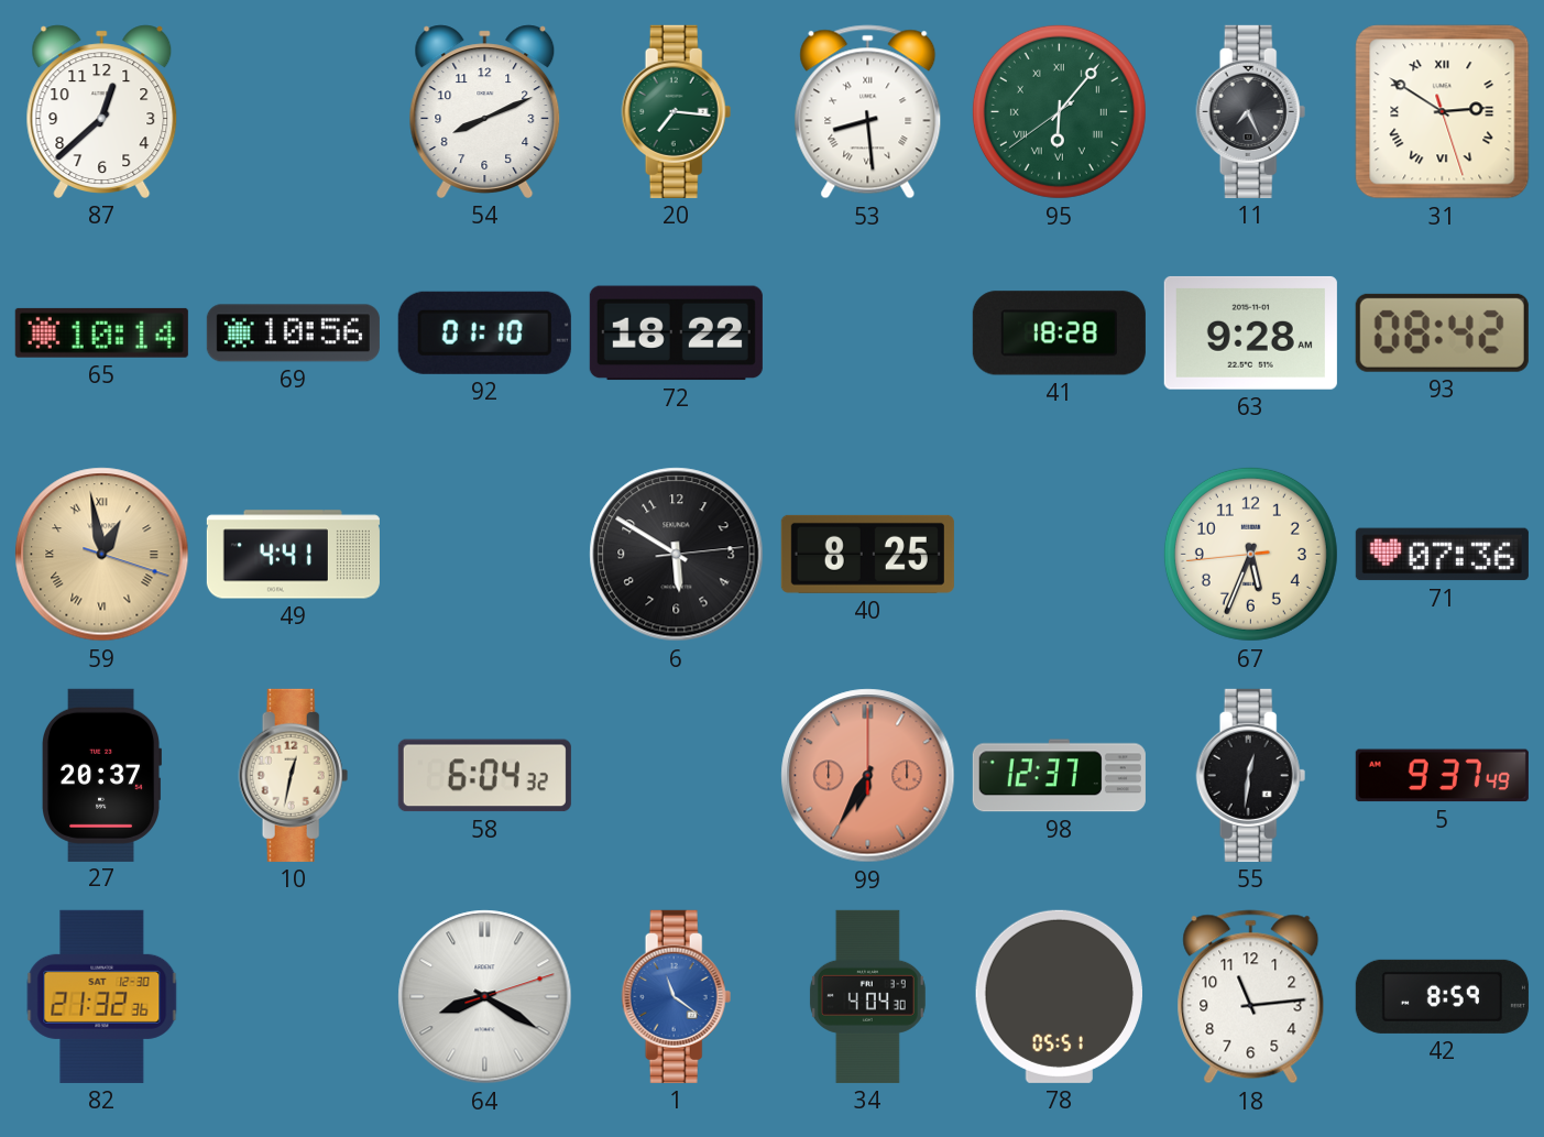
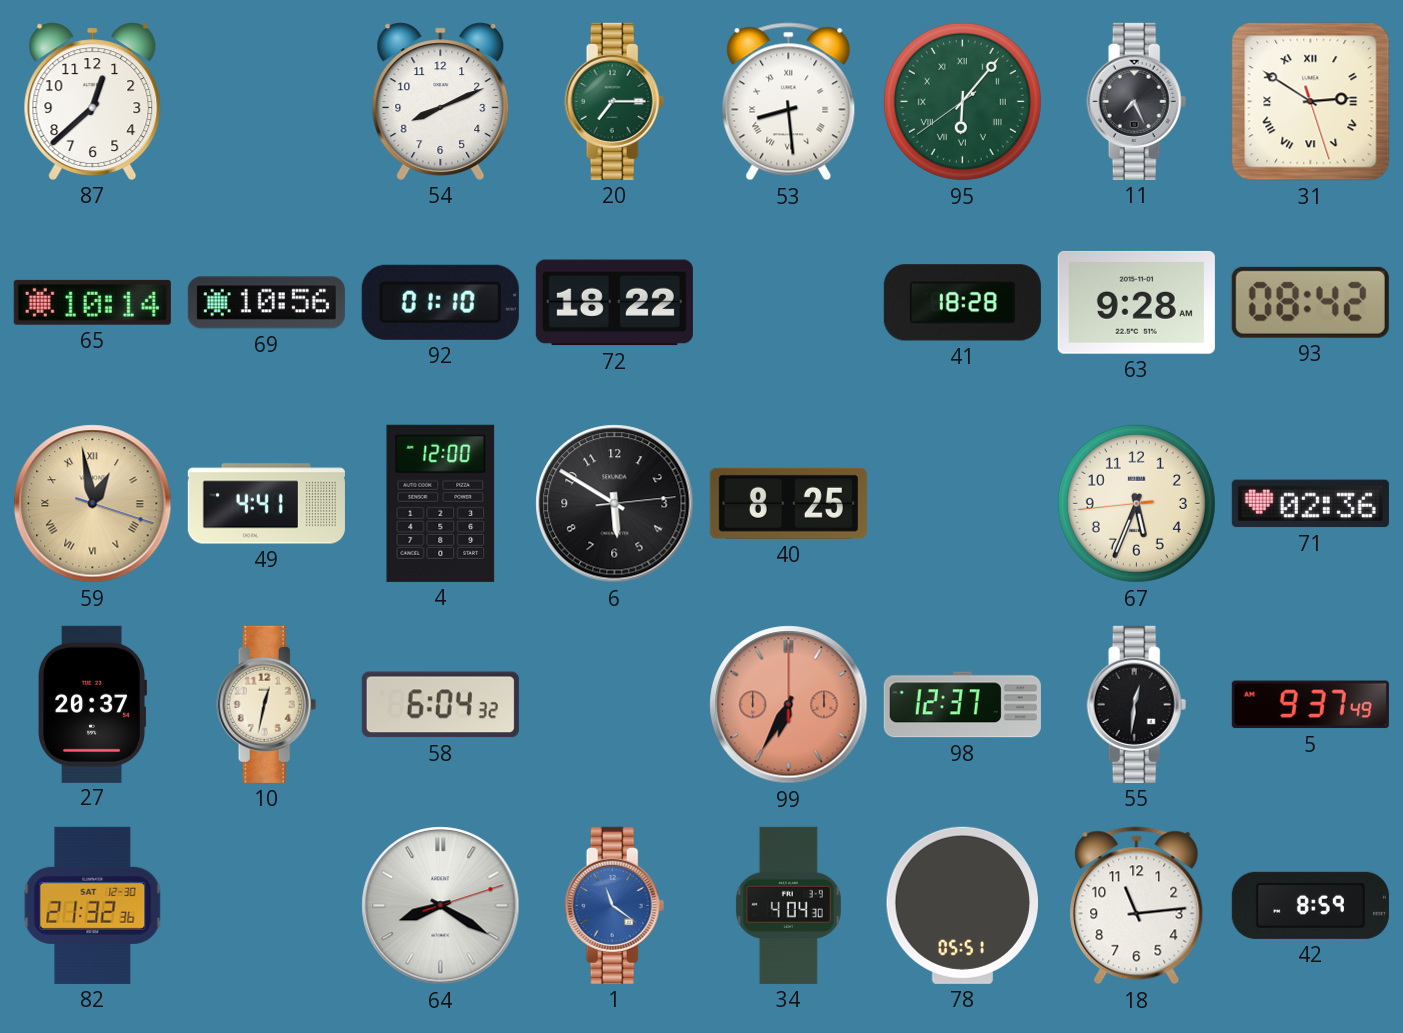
20: 7:16 -> 7:15
4: none -> 12:00
71: 07:36 -> 02:36
